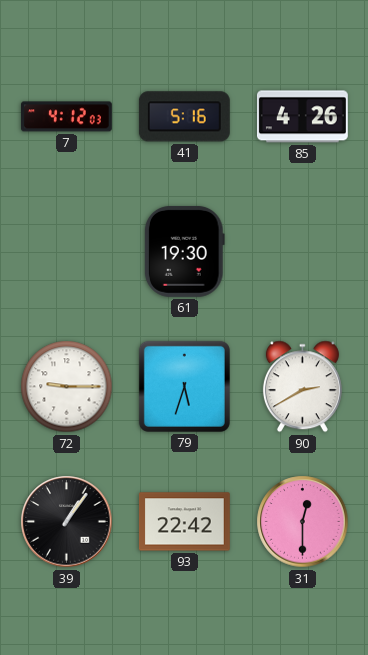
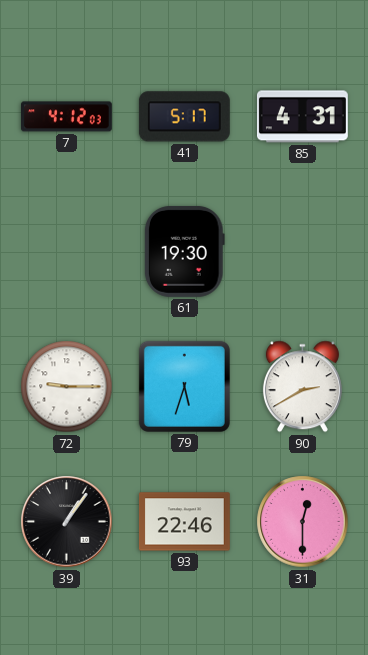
41: 5:16 -> 5:17
85: 4:26 -> 4:31
93: 22:42 -> 22:46
